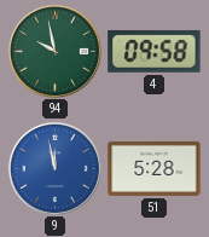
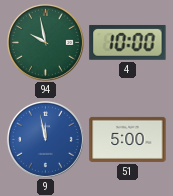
4: 09:58 -> 10:00
51: 5:28 -> 5:00
